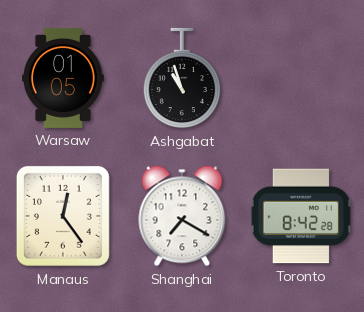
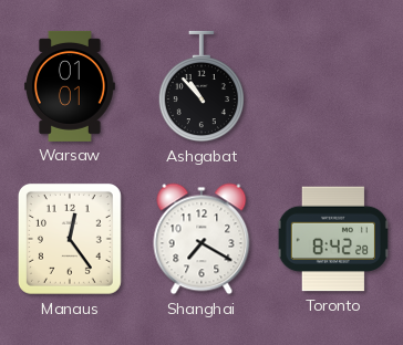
Warsaw: 01:05 -> 01:01
Ashgabat: 10:57 -> 10:53
